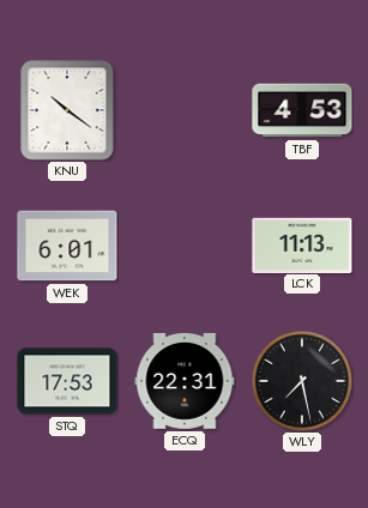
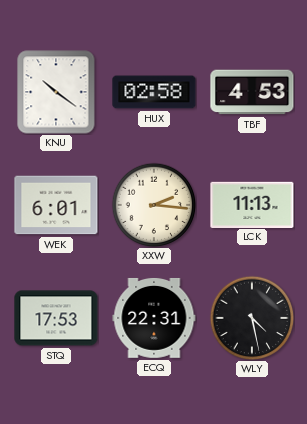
HUX: none -> 02:58
XXW: none -> 2:16
WLY: 7:28 -> 4:28
